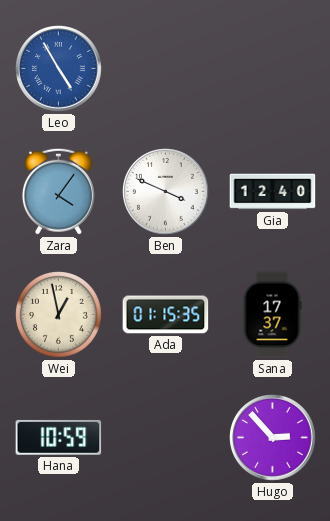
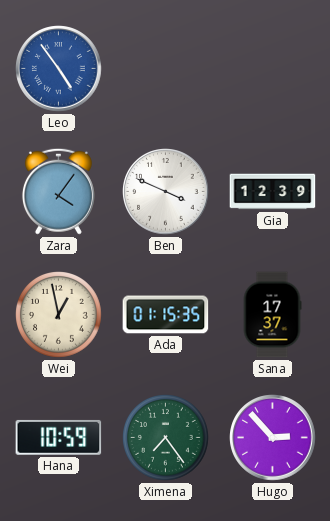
Leo: 4:55 -> 4:54
Gia: 12:40 -> 12:39
Ximena: none -> 7:24
